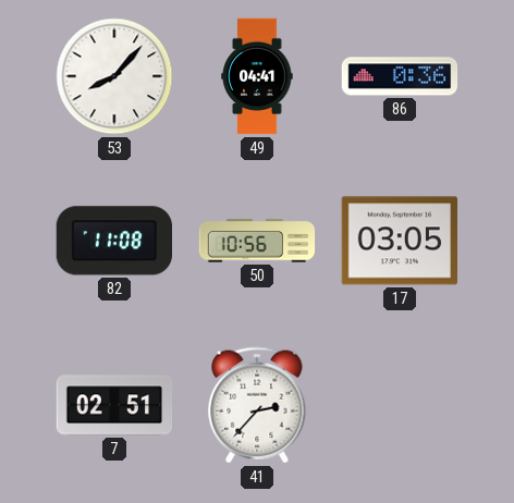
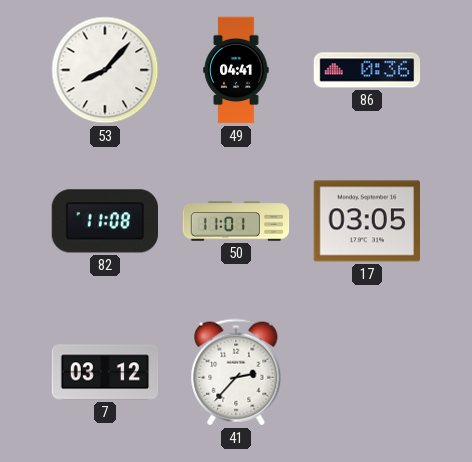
50: 10:56 -> 11:01
7: 02:51 -> 03:12
